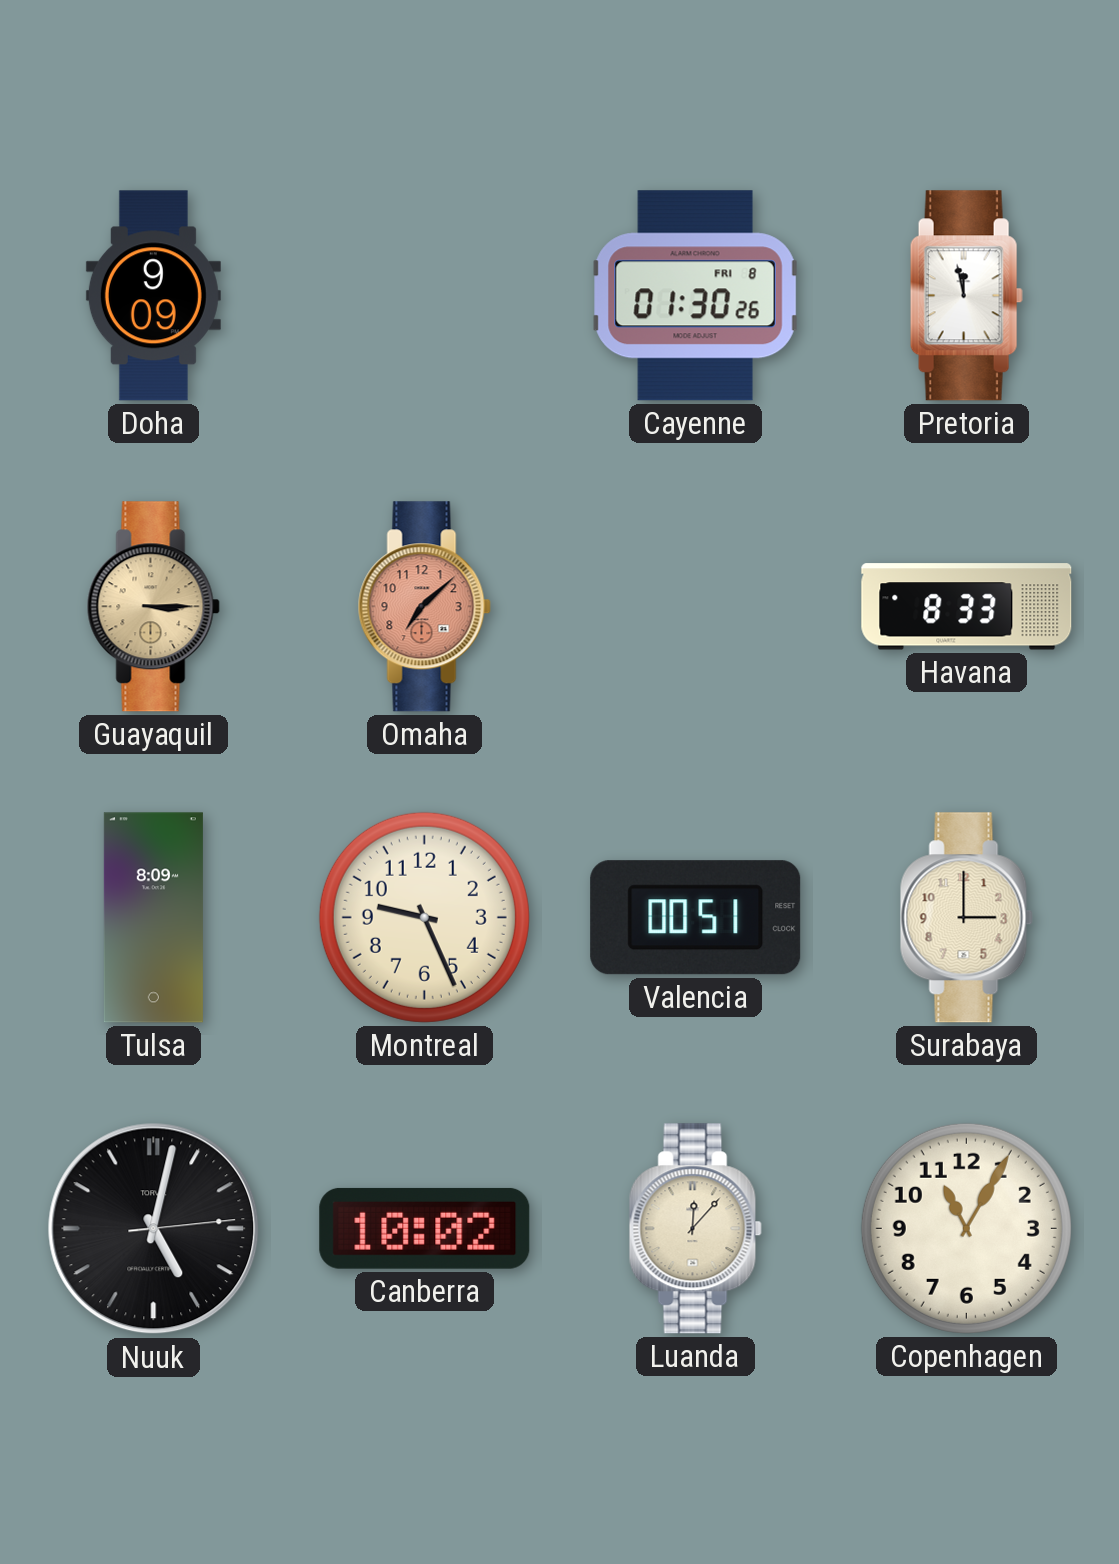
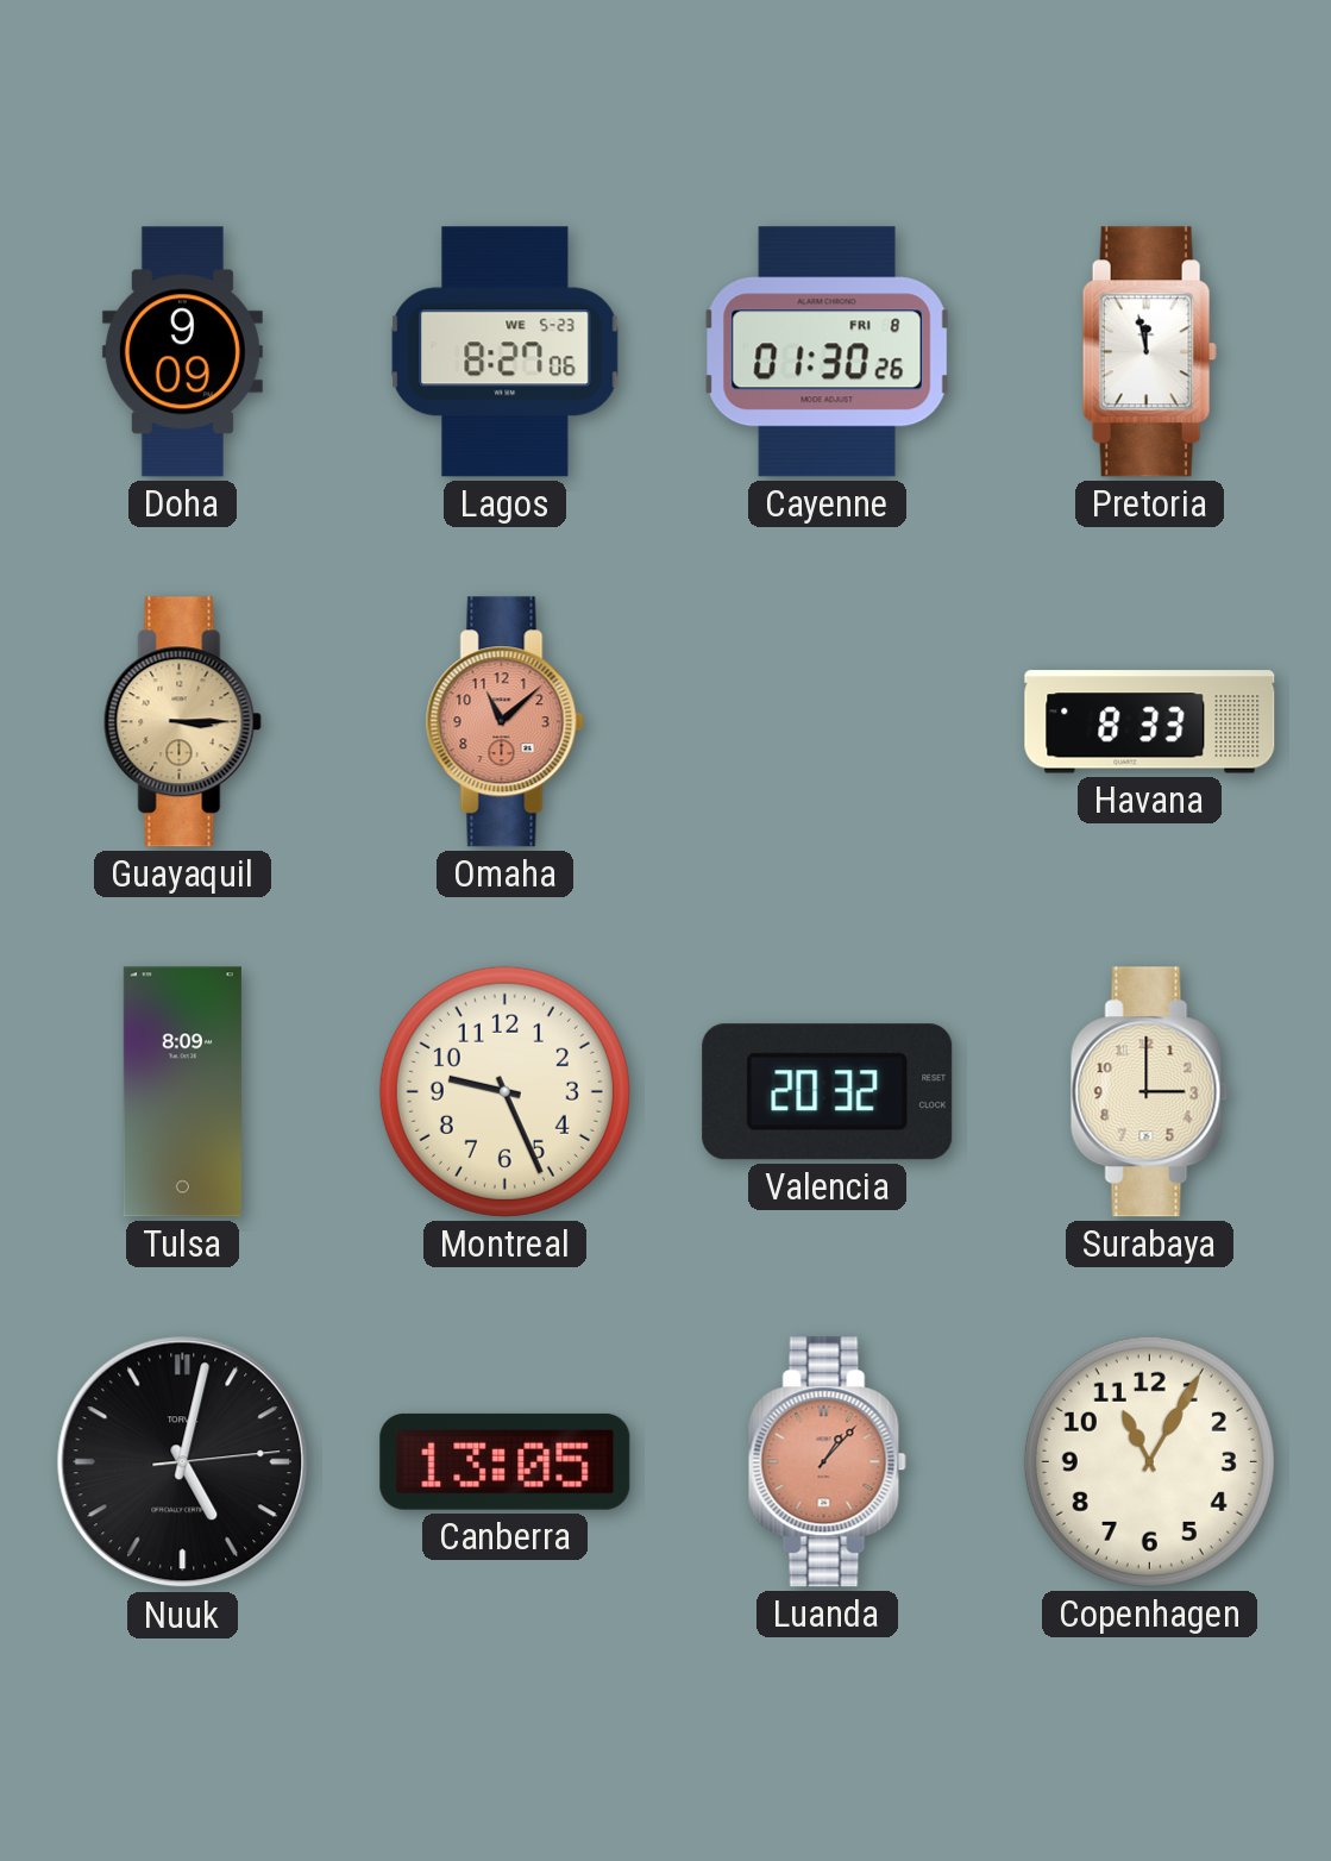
Lagos: none -> 8:27
Omaha: 7:08 -> 11:08
Valencia: 00:51 -> 20:32
Canberra: 10:02 -> 13:05
Luanda: 12:07 -> 1:07
Luanda dial: cream -> salmon
